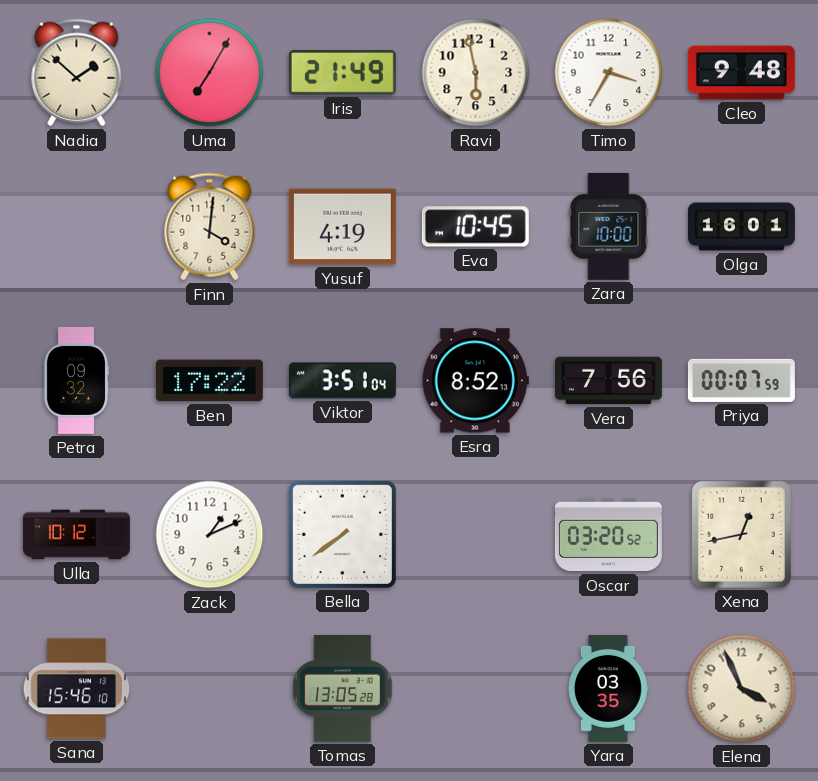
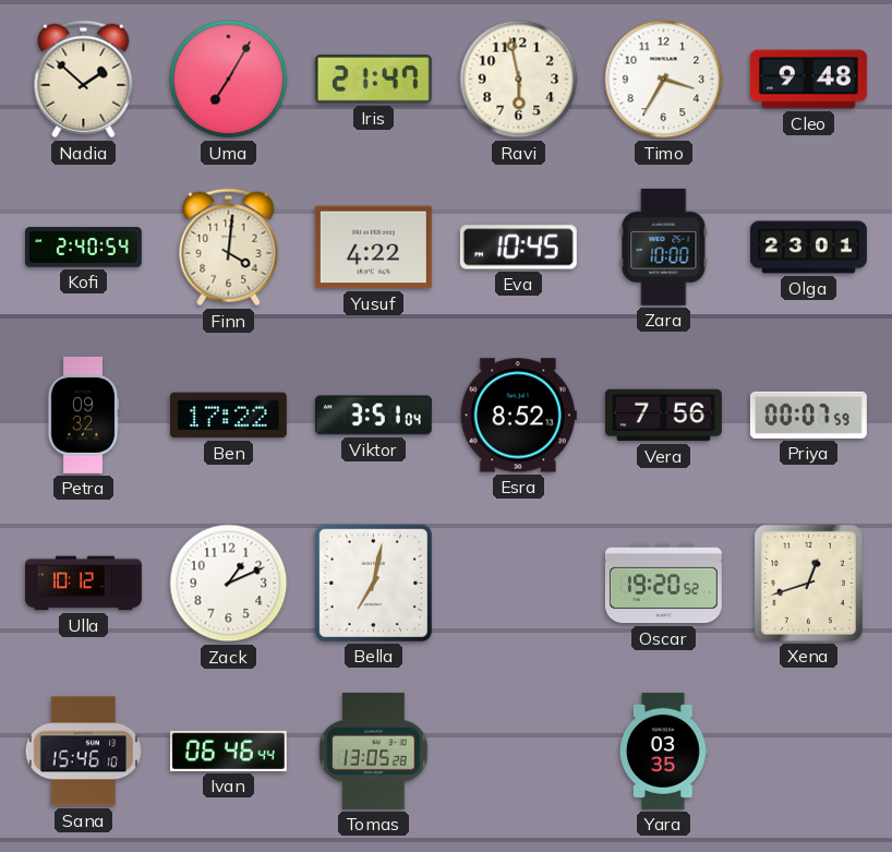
Iris: 21:49 -> 21:47
Kofi: none -> 2:40
Yusuf: 4:19 -> 4:22
Olga: 16:01 -> 23:01
Bella: 7:39 -> 7:02
Oscar: 03:20 -> 19:20
Xena: 12:43 -> 12:42
Ivan: none -> 06:46
Elena: 3:56 -> none
